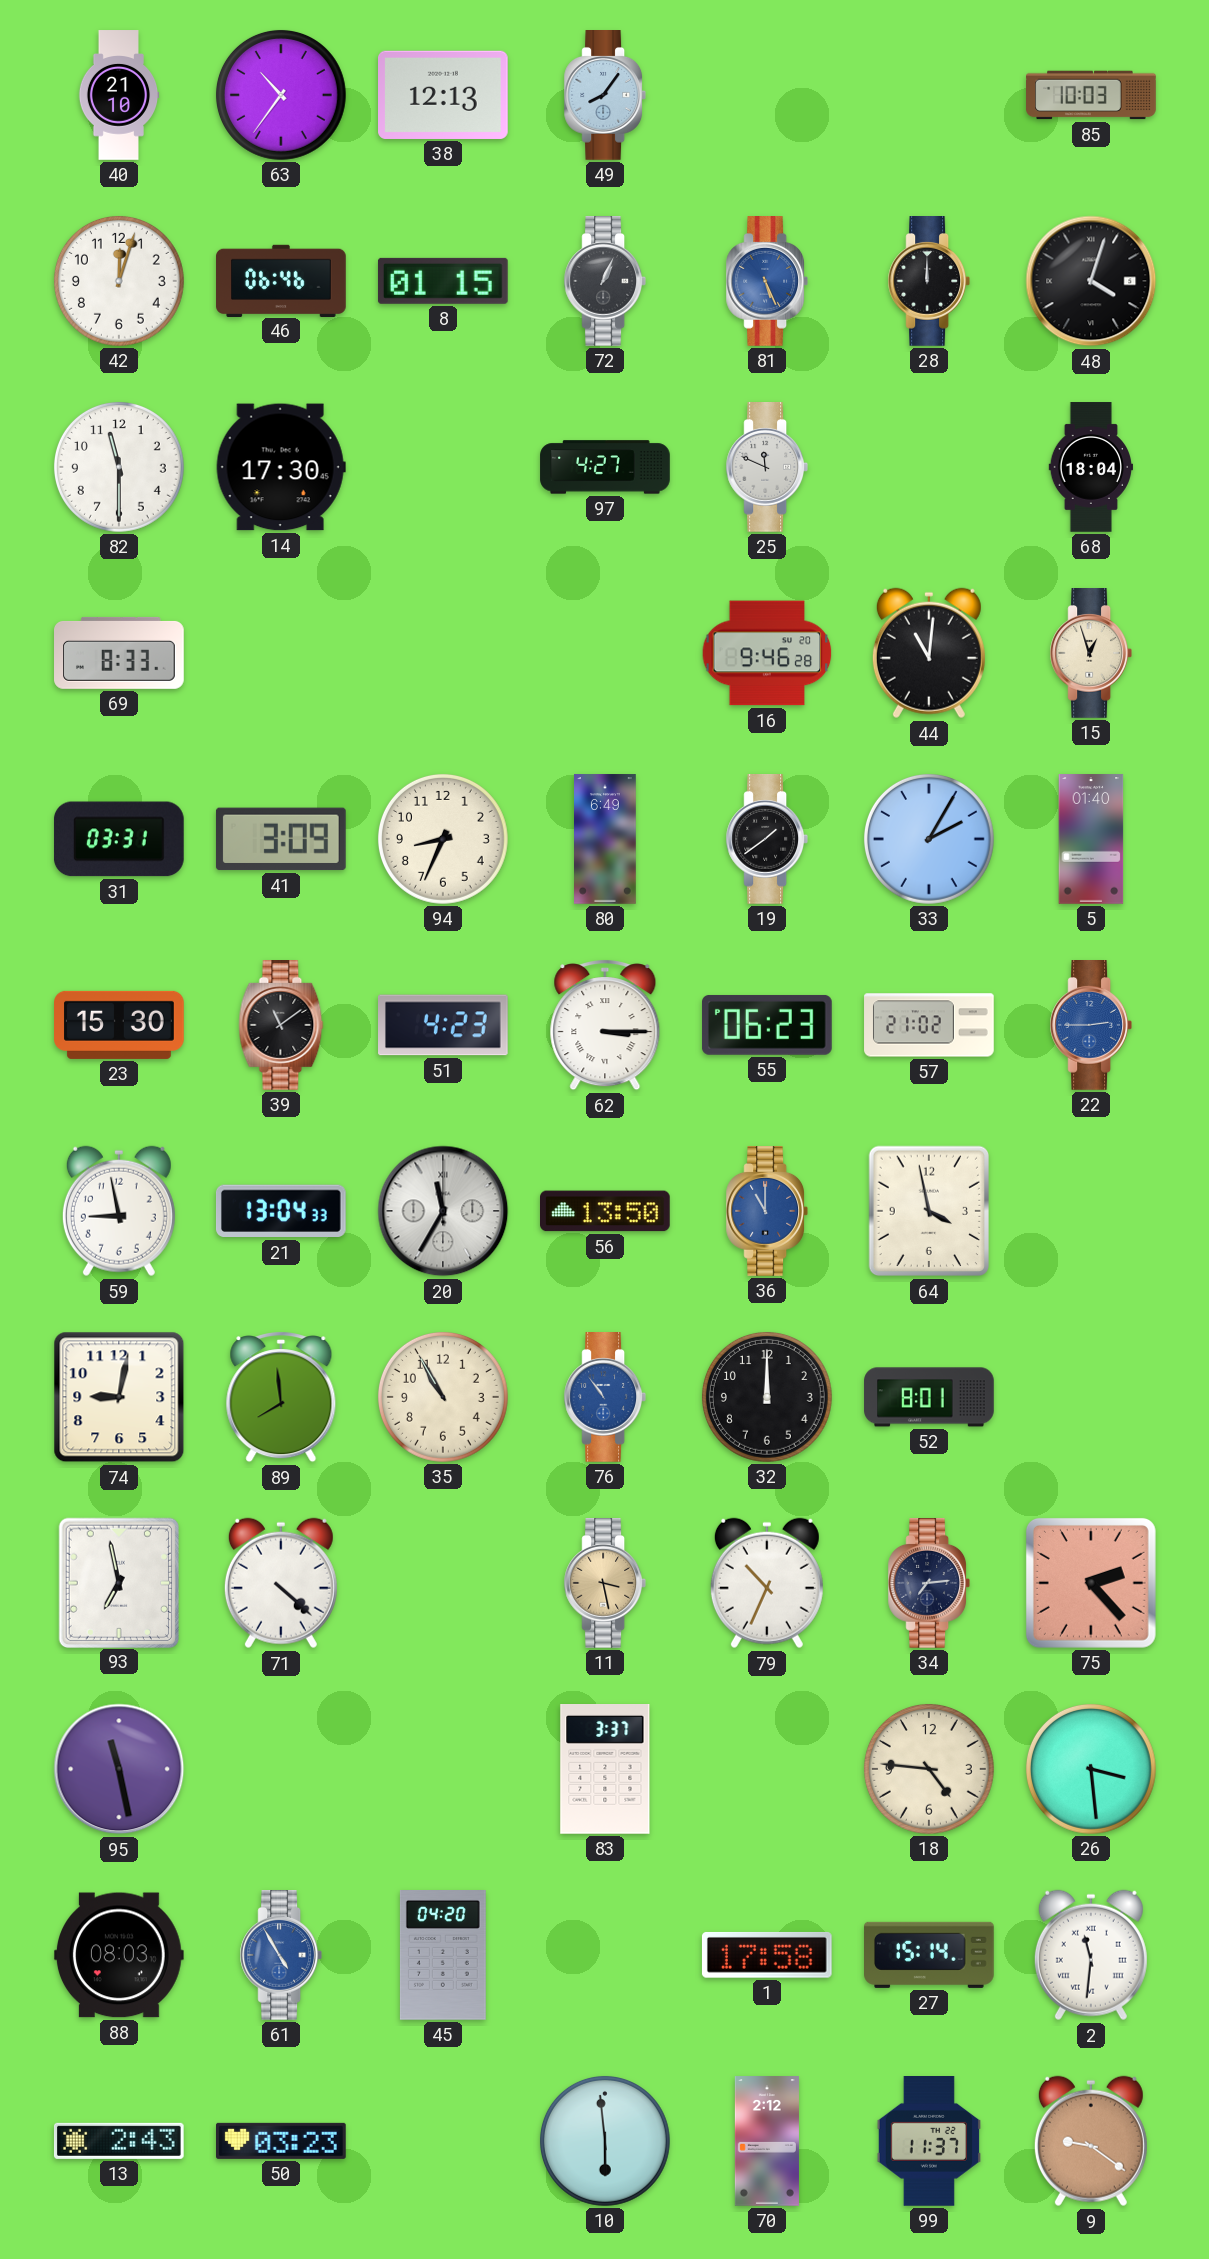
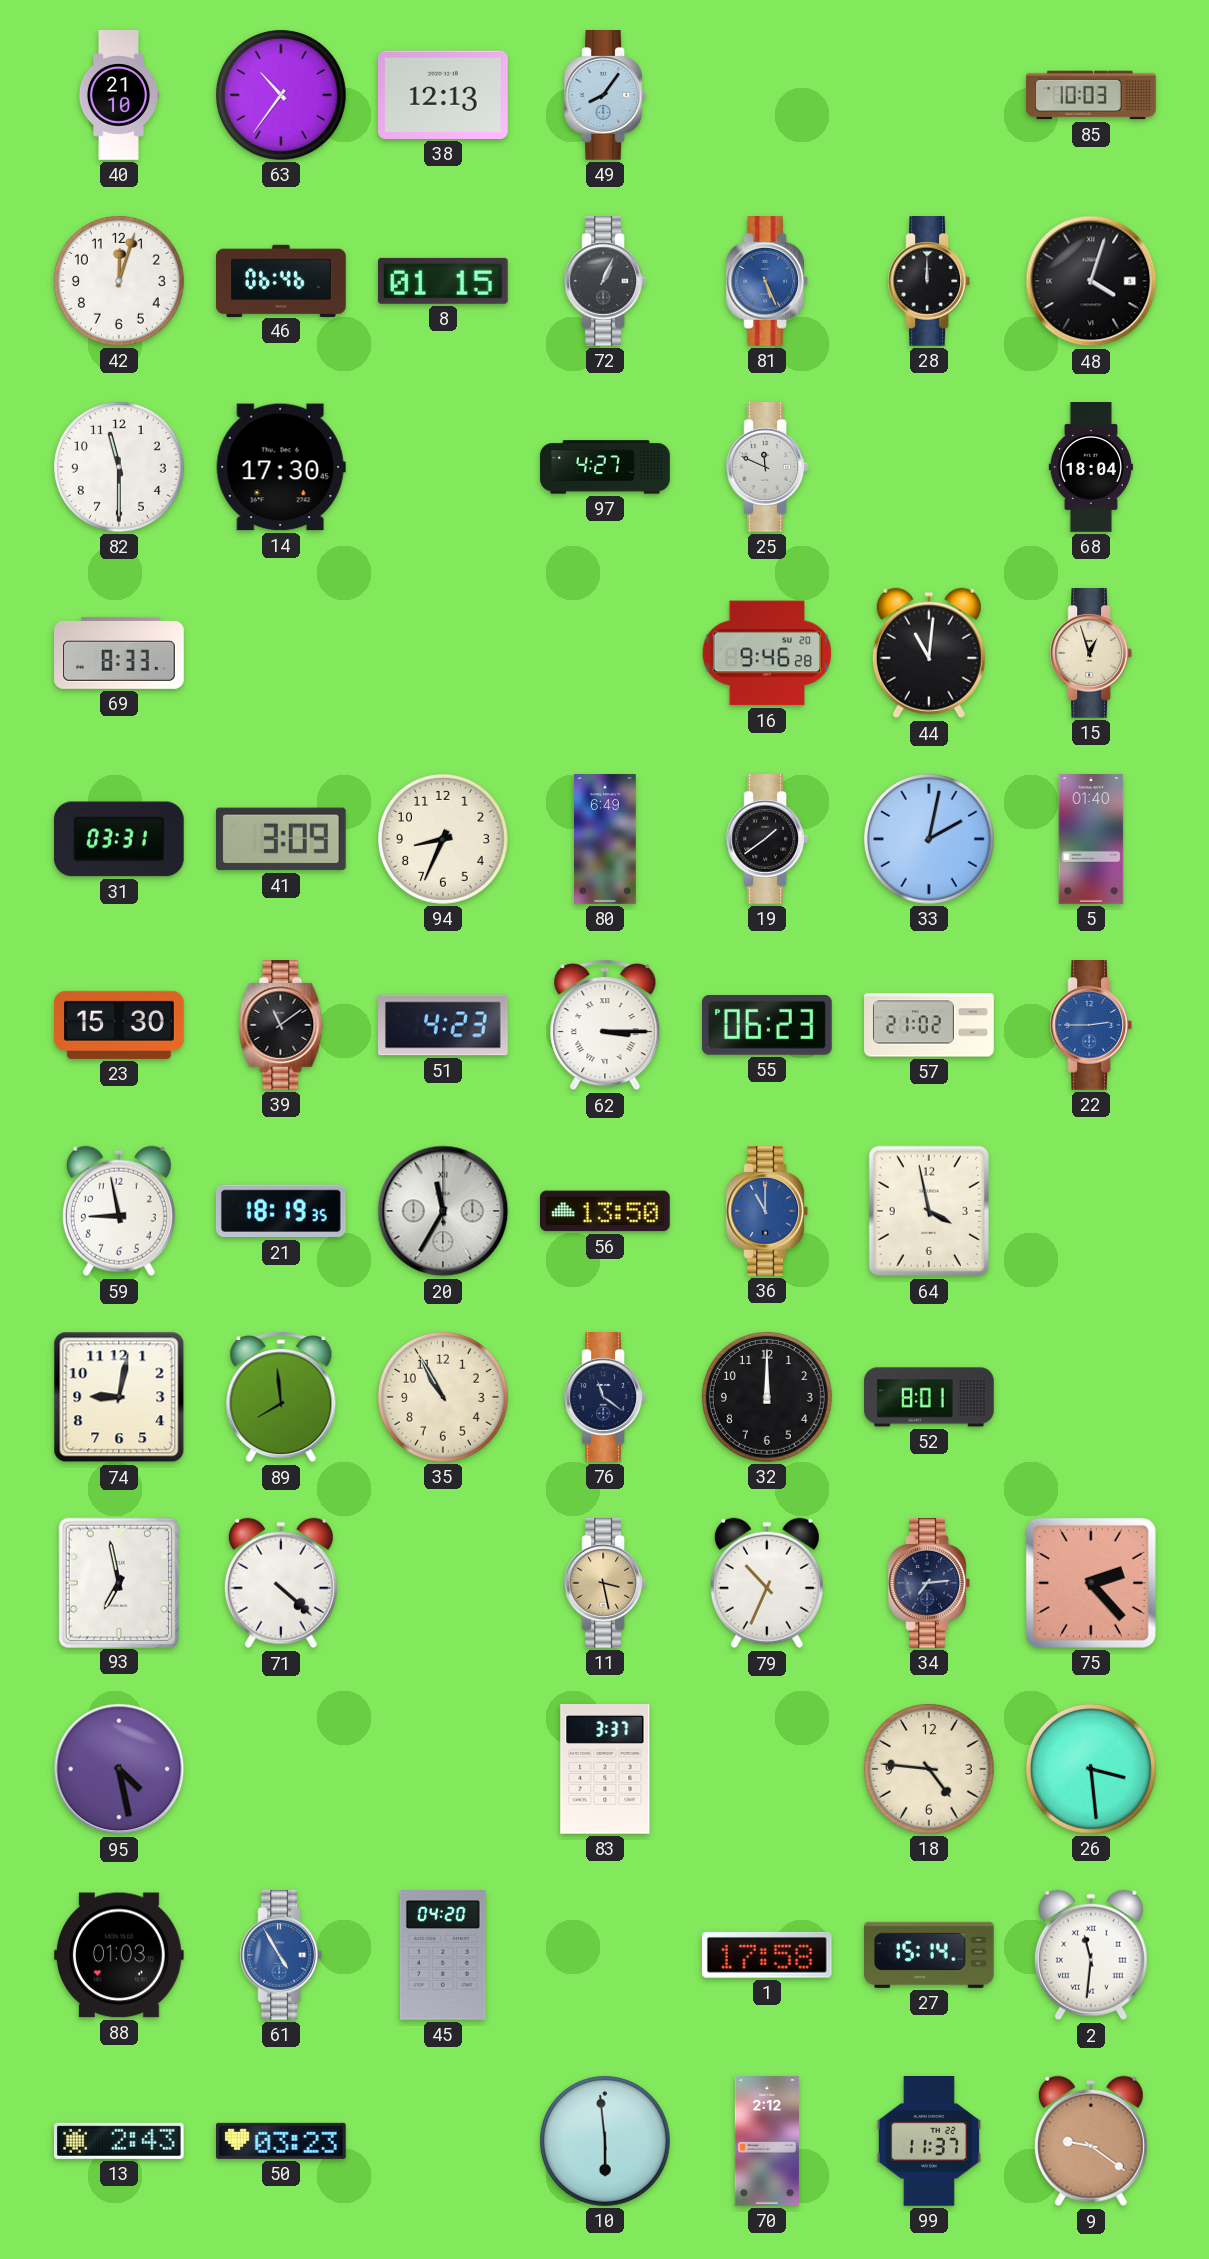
33: 2:05 -> 2:02
21: 13:04 -> 18:19
76: 10:54 -> 11:21
76 dial: blue -> navy
95: 11:28 -> 4:28
88: 08:03 -> 01:03
